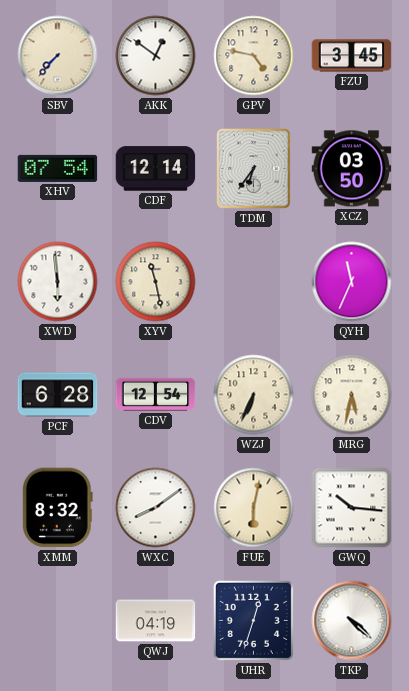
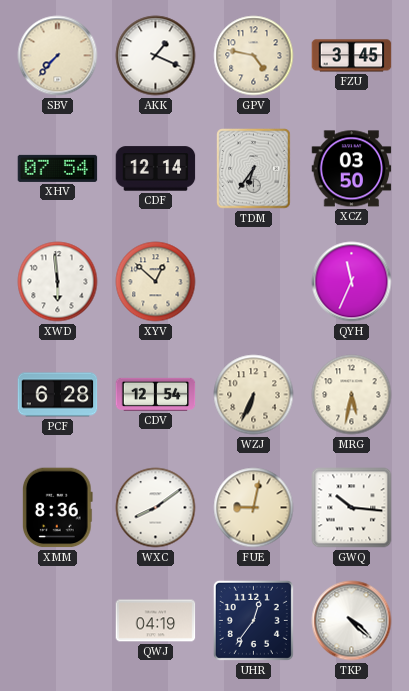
AKK: 12:51 -> 1:19
XYV: 11:28 -> 12:52
XMM: 8:32 -> 8:36
FUE: 6:02 -> 9:02
UHR: 12:33 -> 12:36
